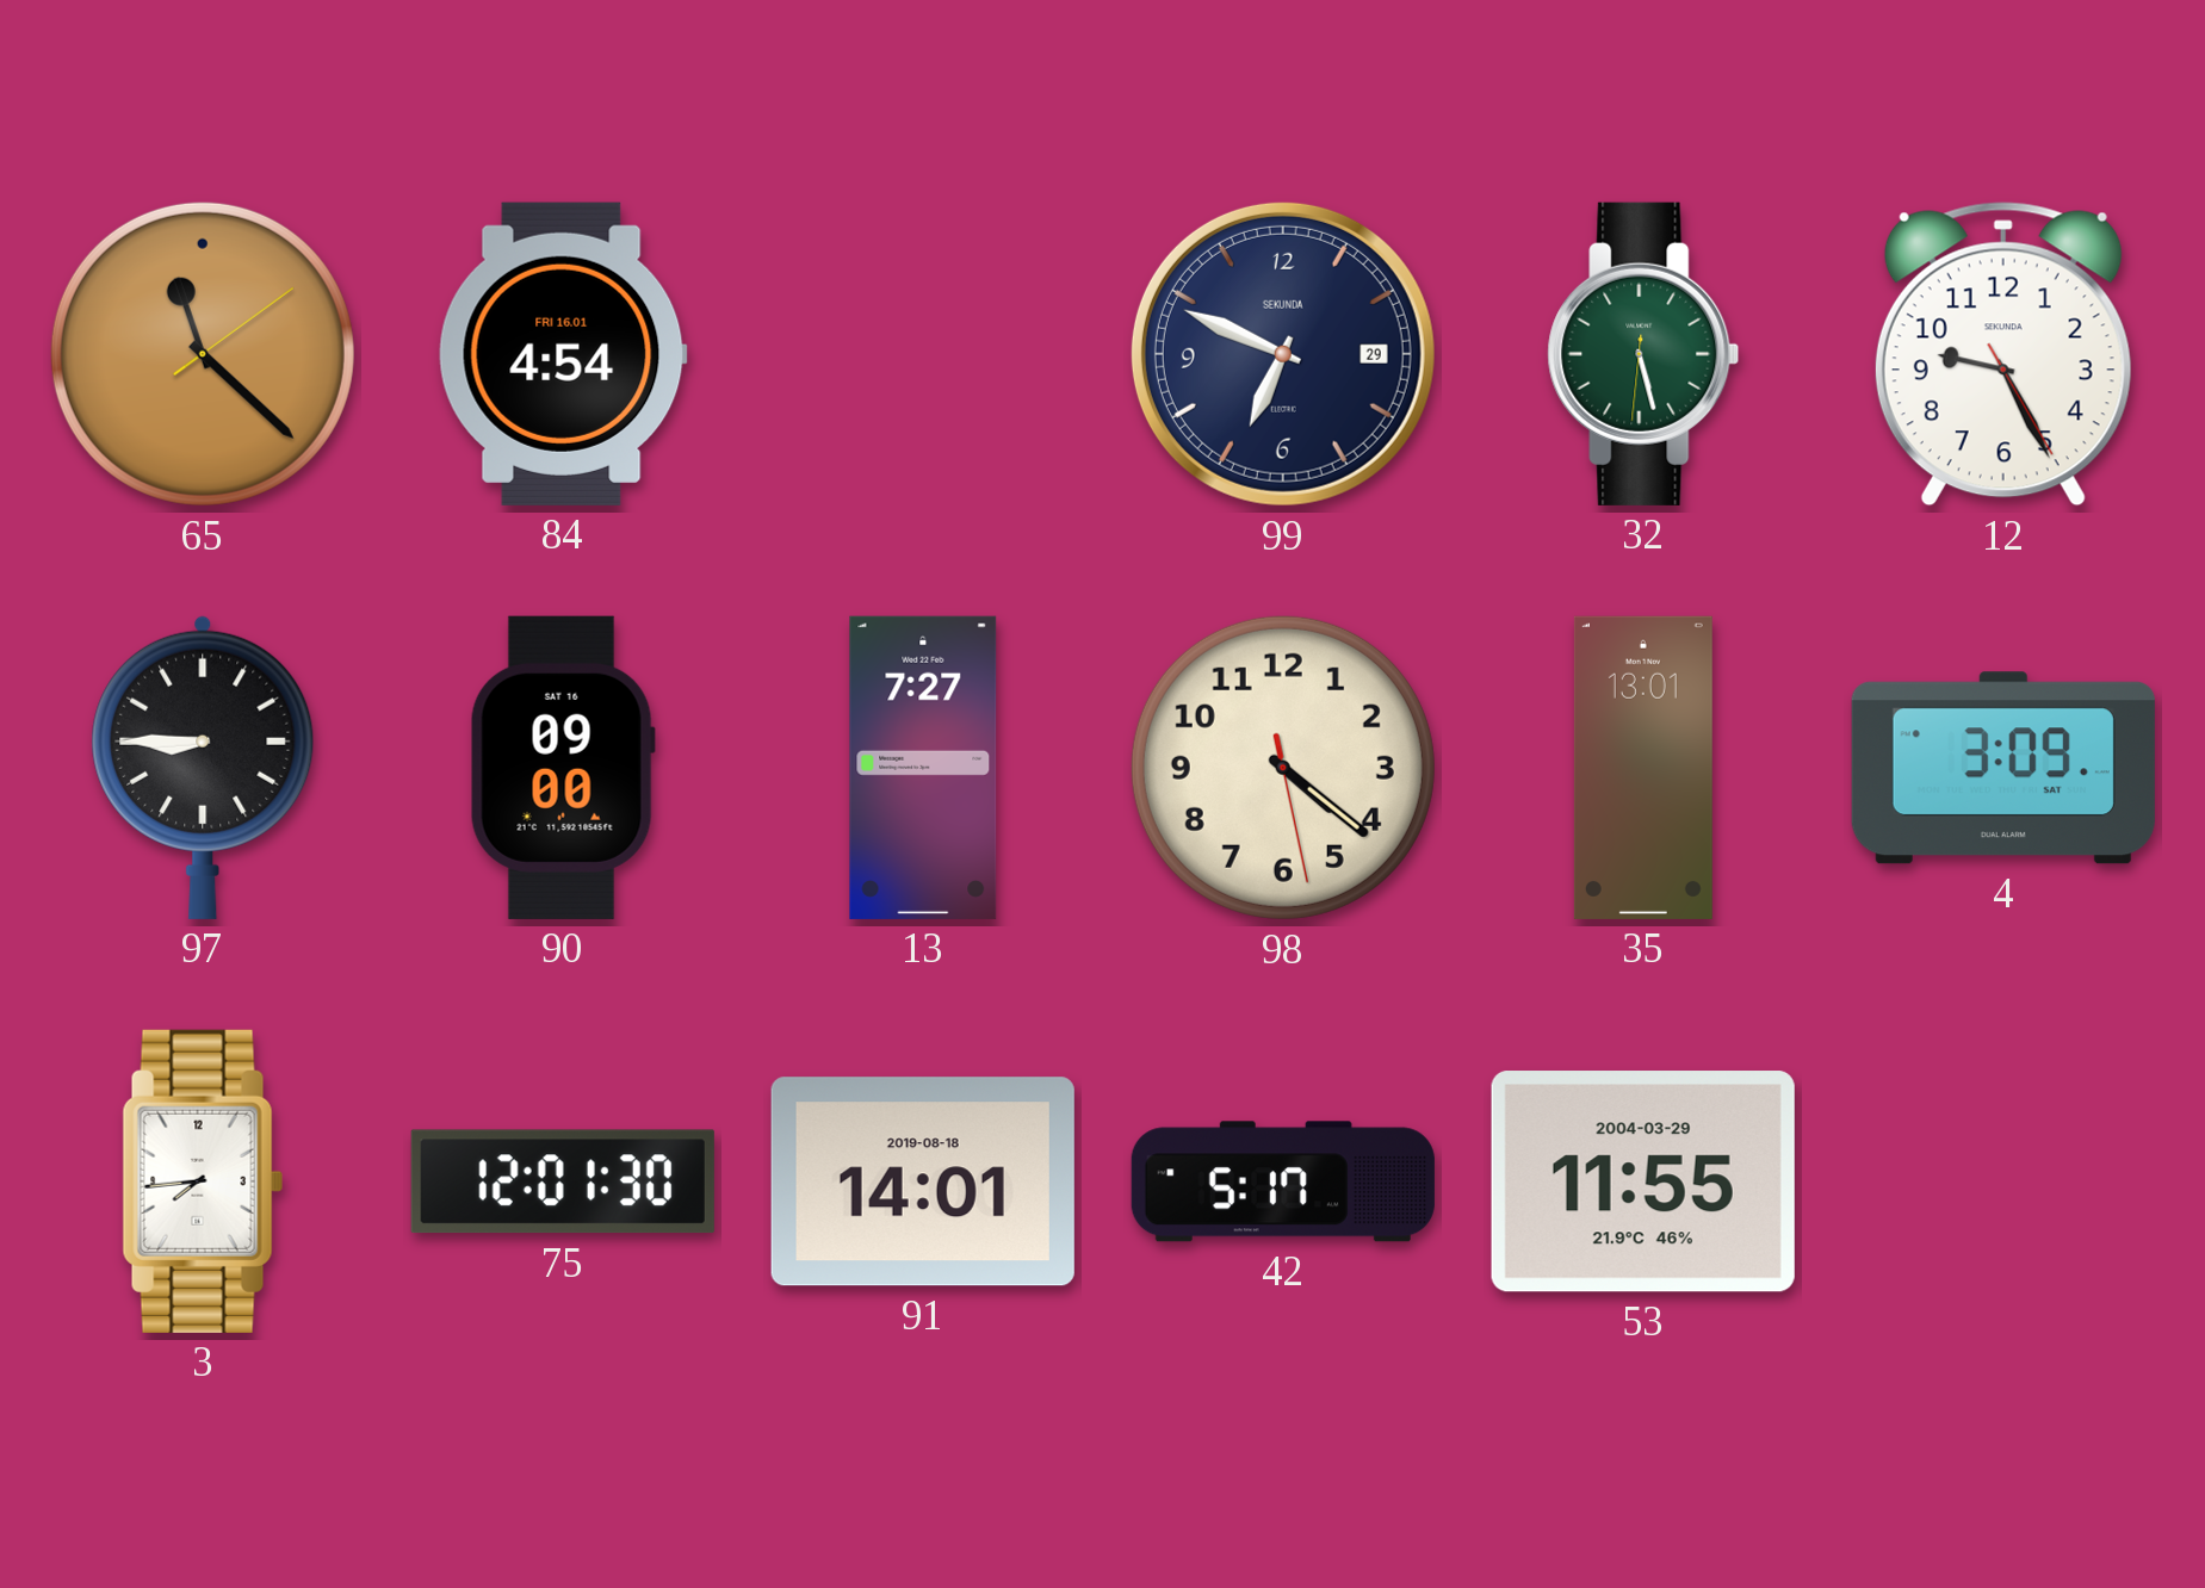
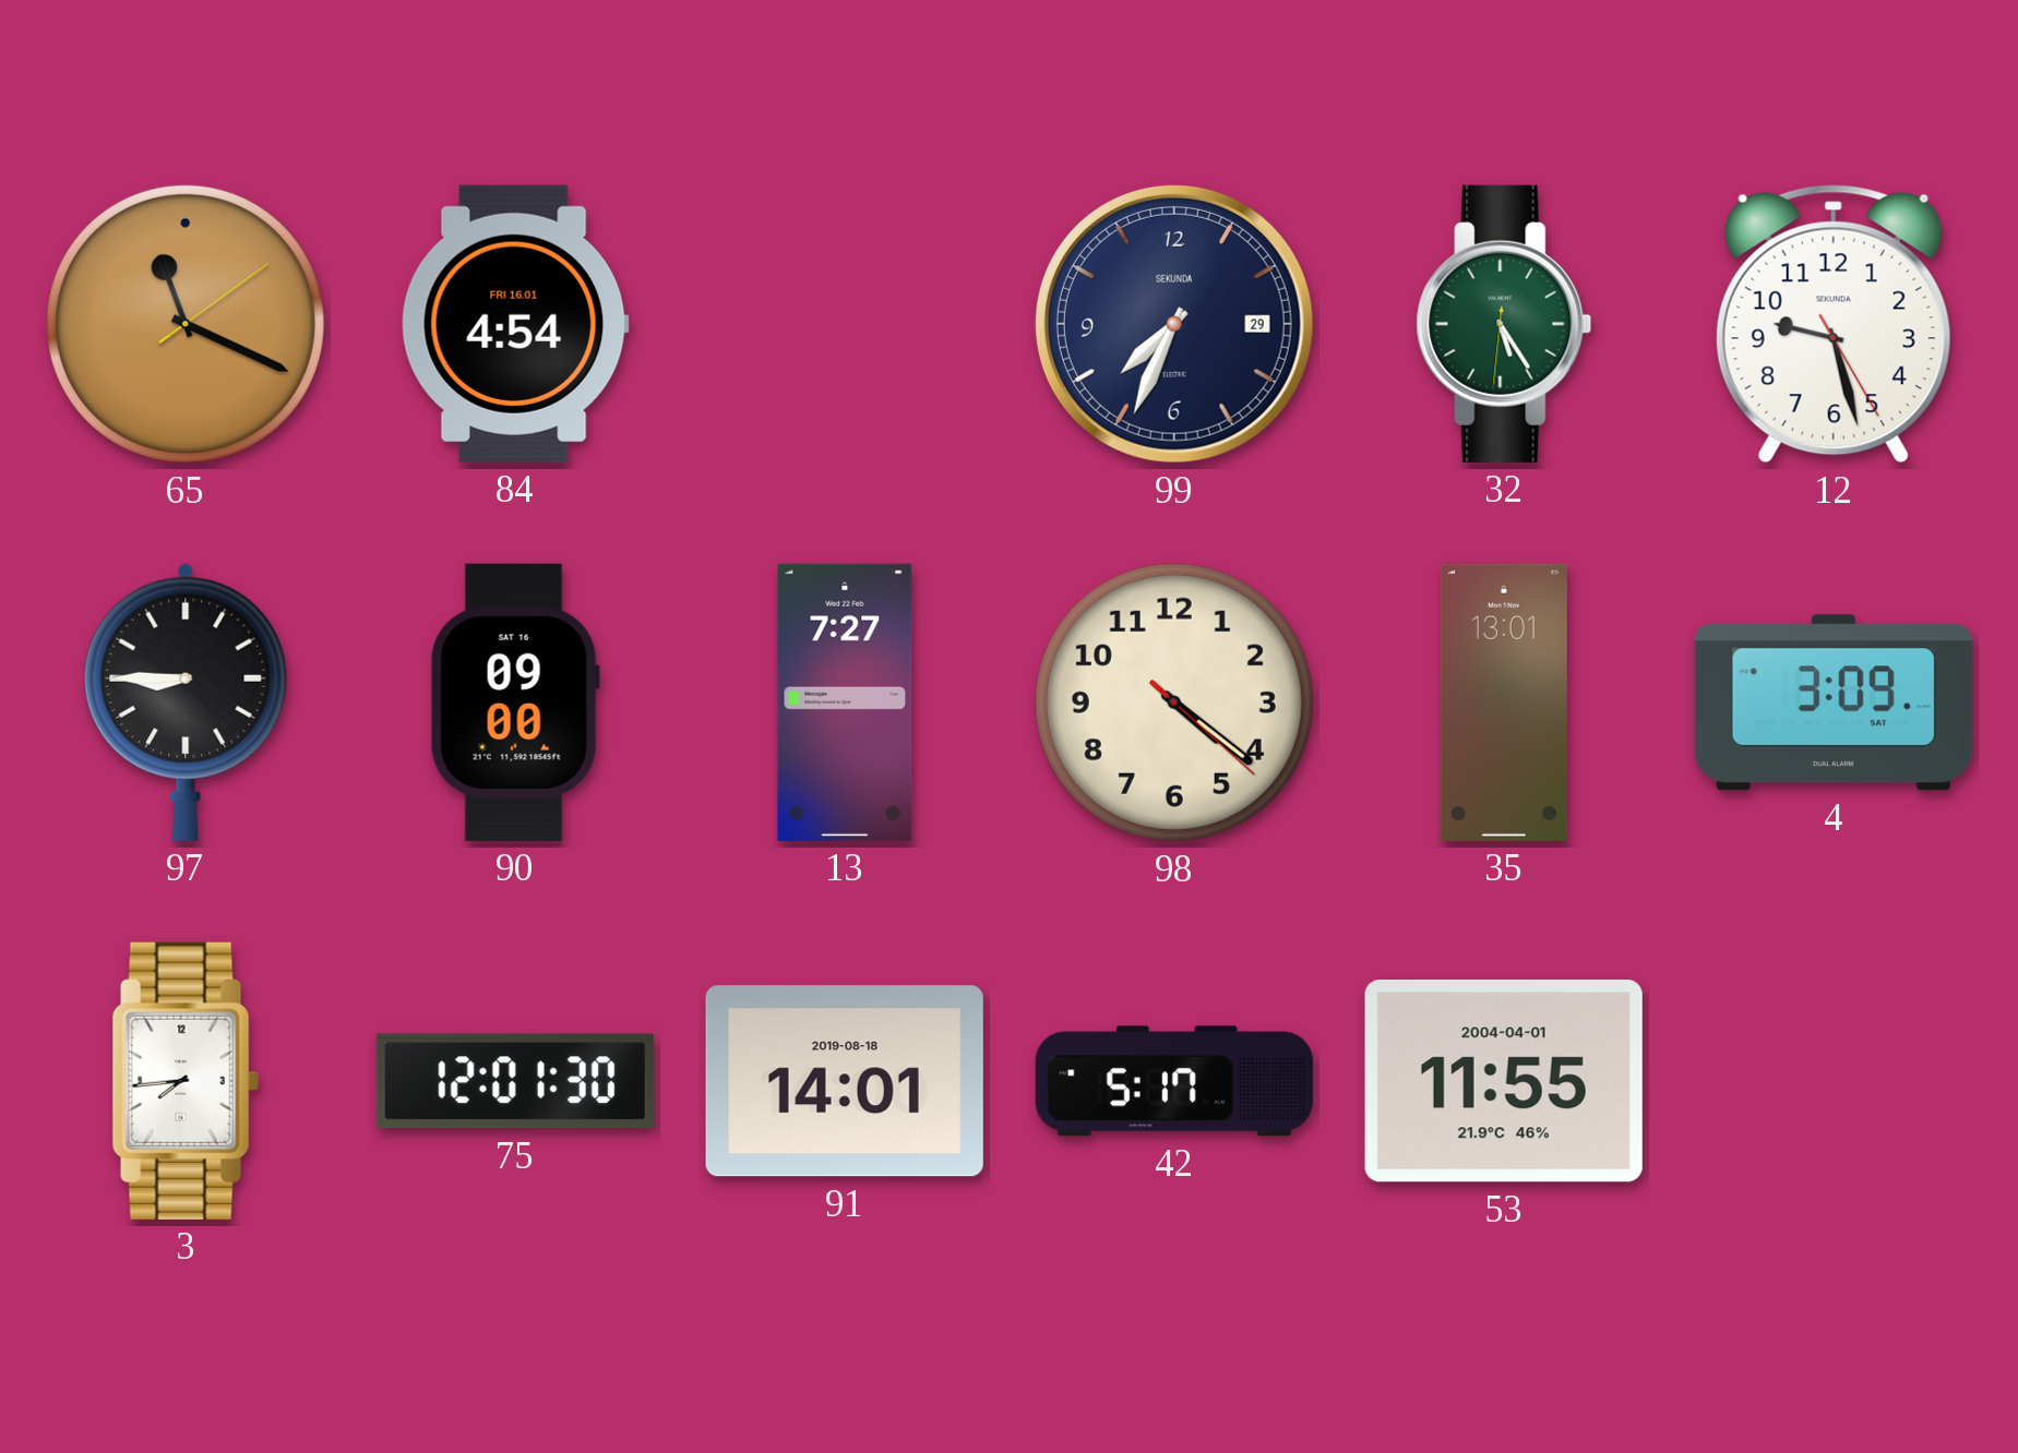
65: 11:22 -> 11:19
99: 6:49 -> 7:34
32: 5:27 -> 5:24
12: 9:25 -> 9:27
98: 4:21:28 -> 4:21:22
53 date: 2004-03-29 -> 2004-04-01
